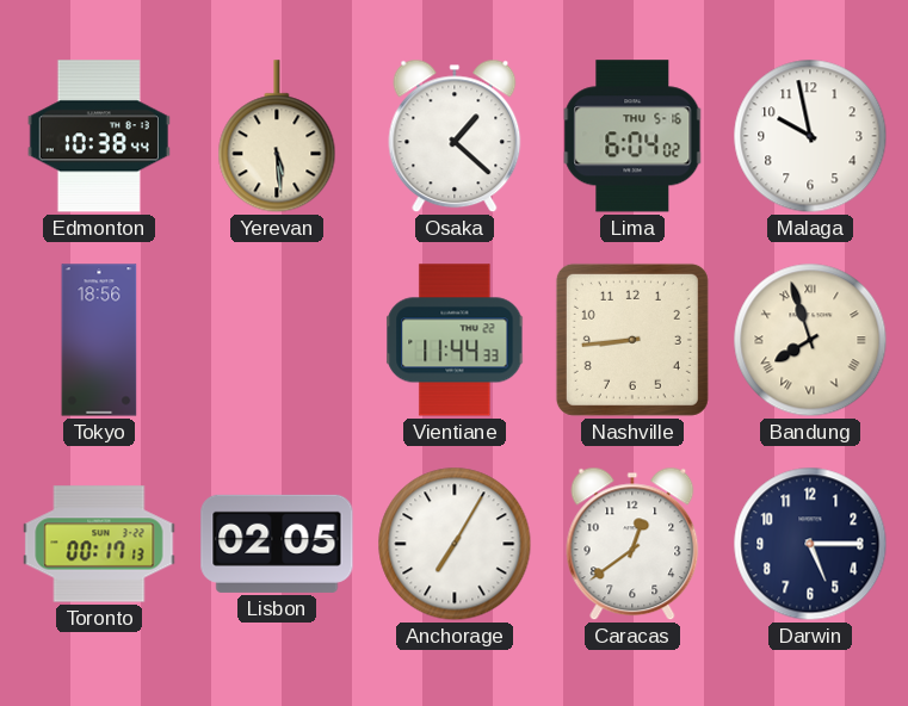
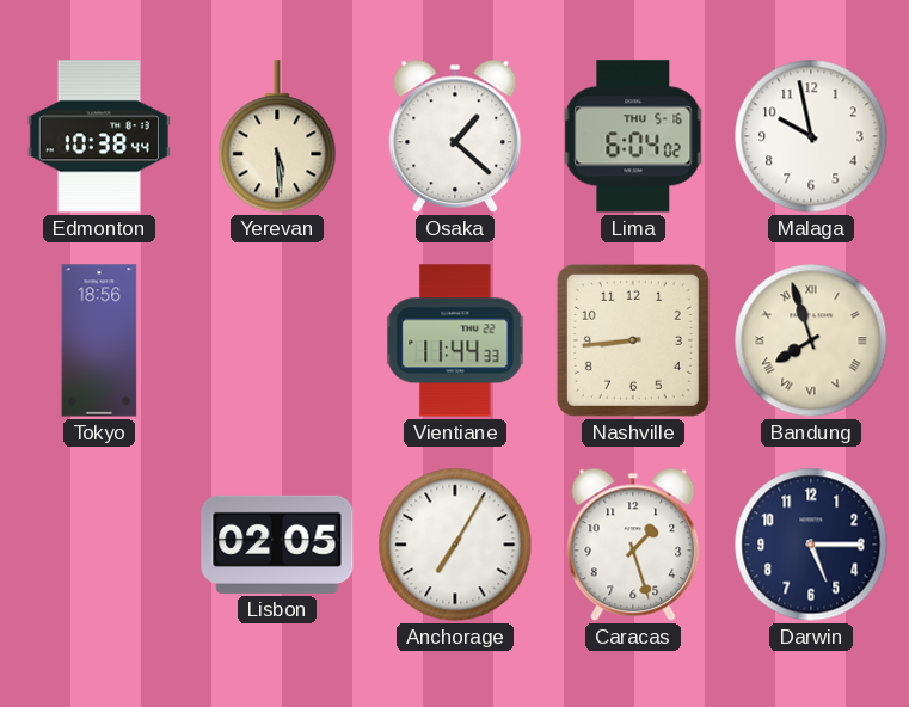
Toronto: 00:17 -> none
Caracas: 12:39 -> 1:27
